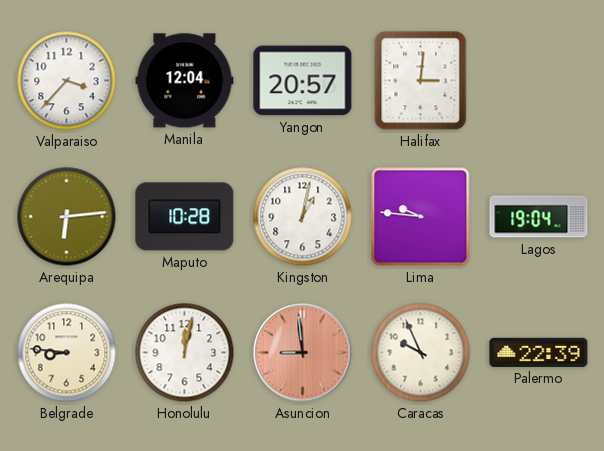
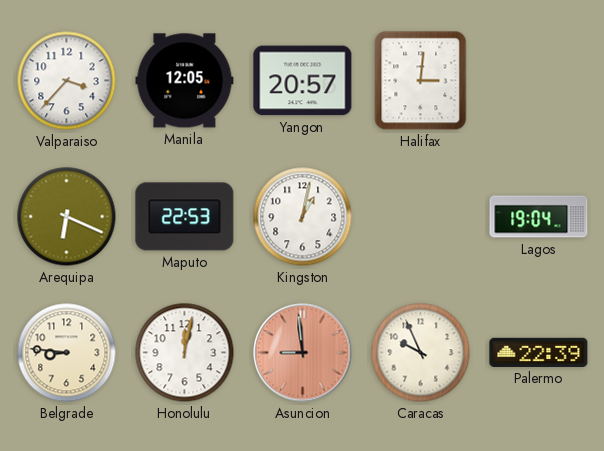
Manila: 12:04 -> 12:05
Arequipa: 6:14 -> 6:19
Maputo: 10:28 -> 22:53
Lima: 9:46 -> none
